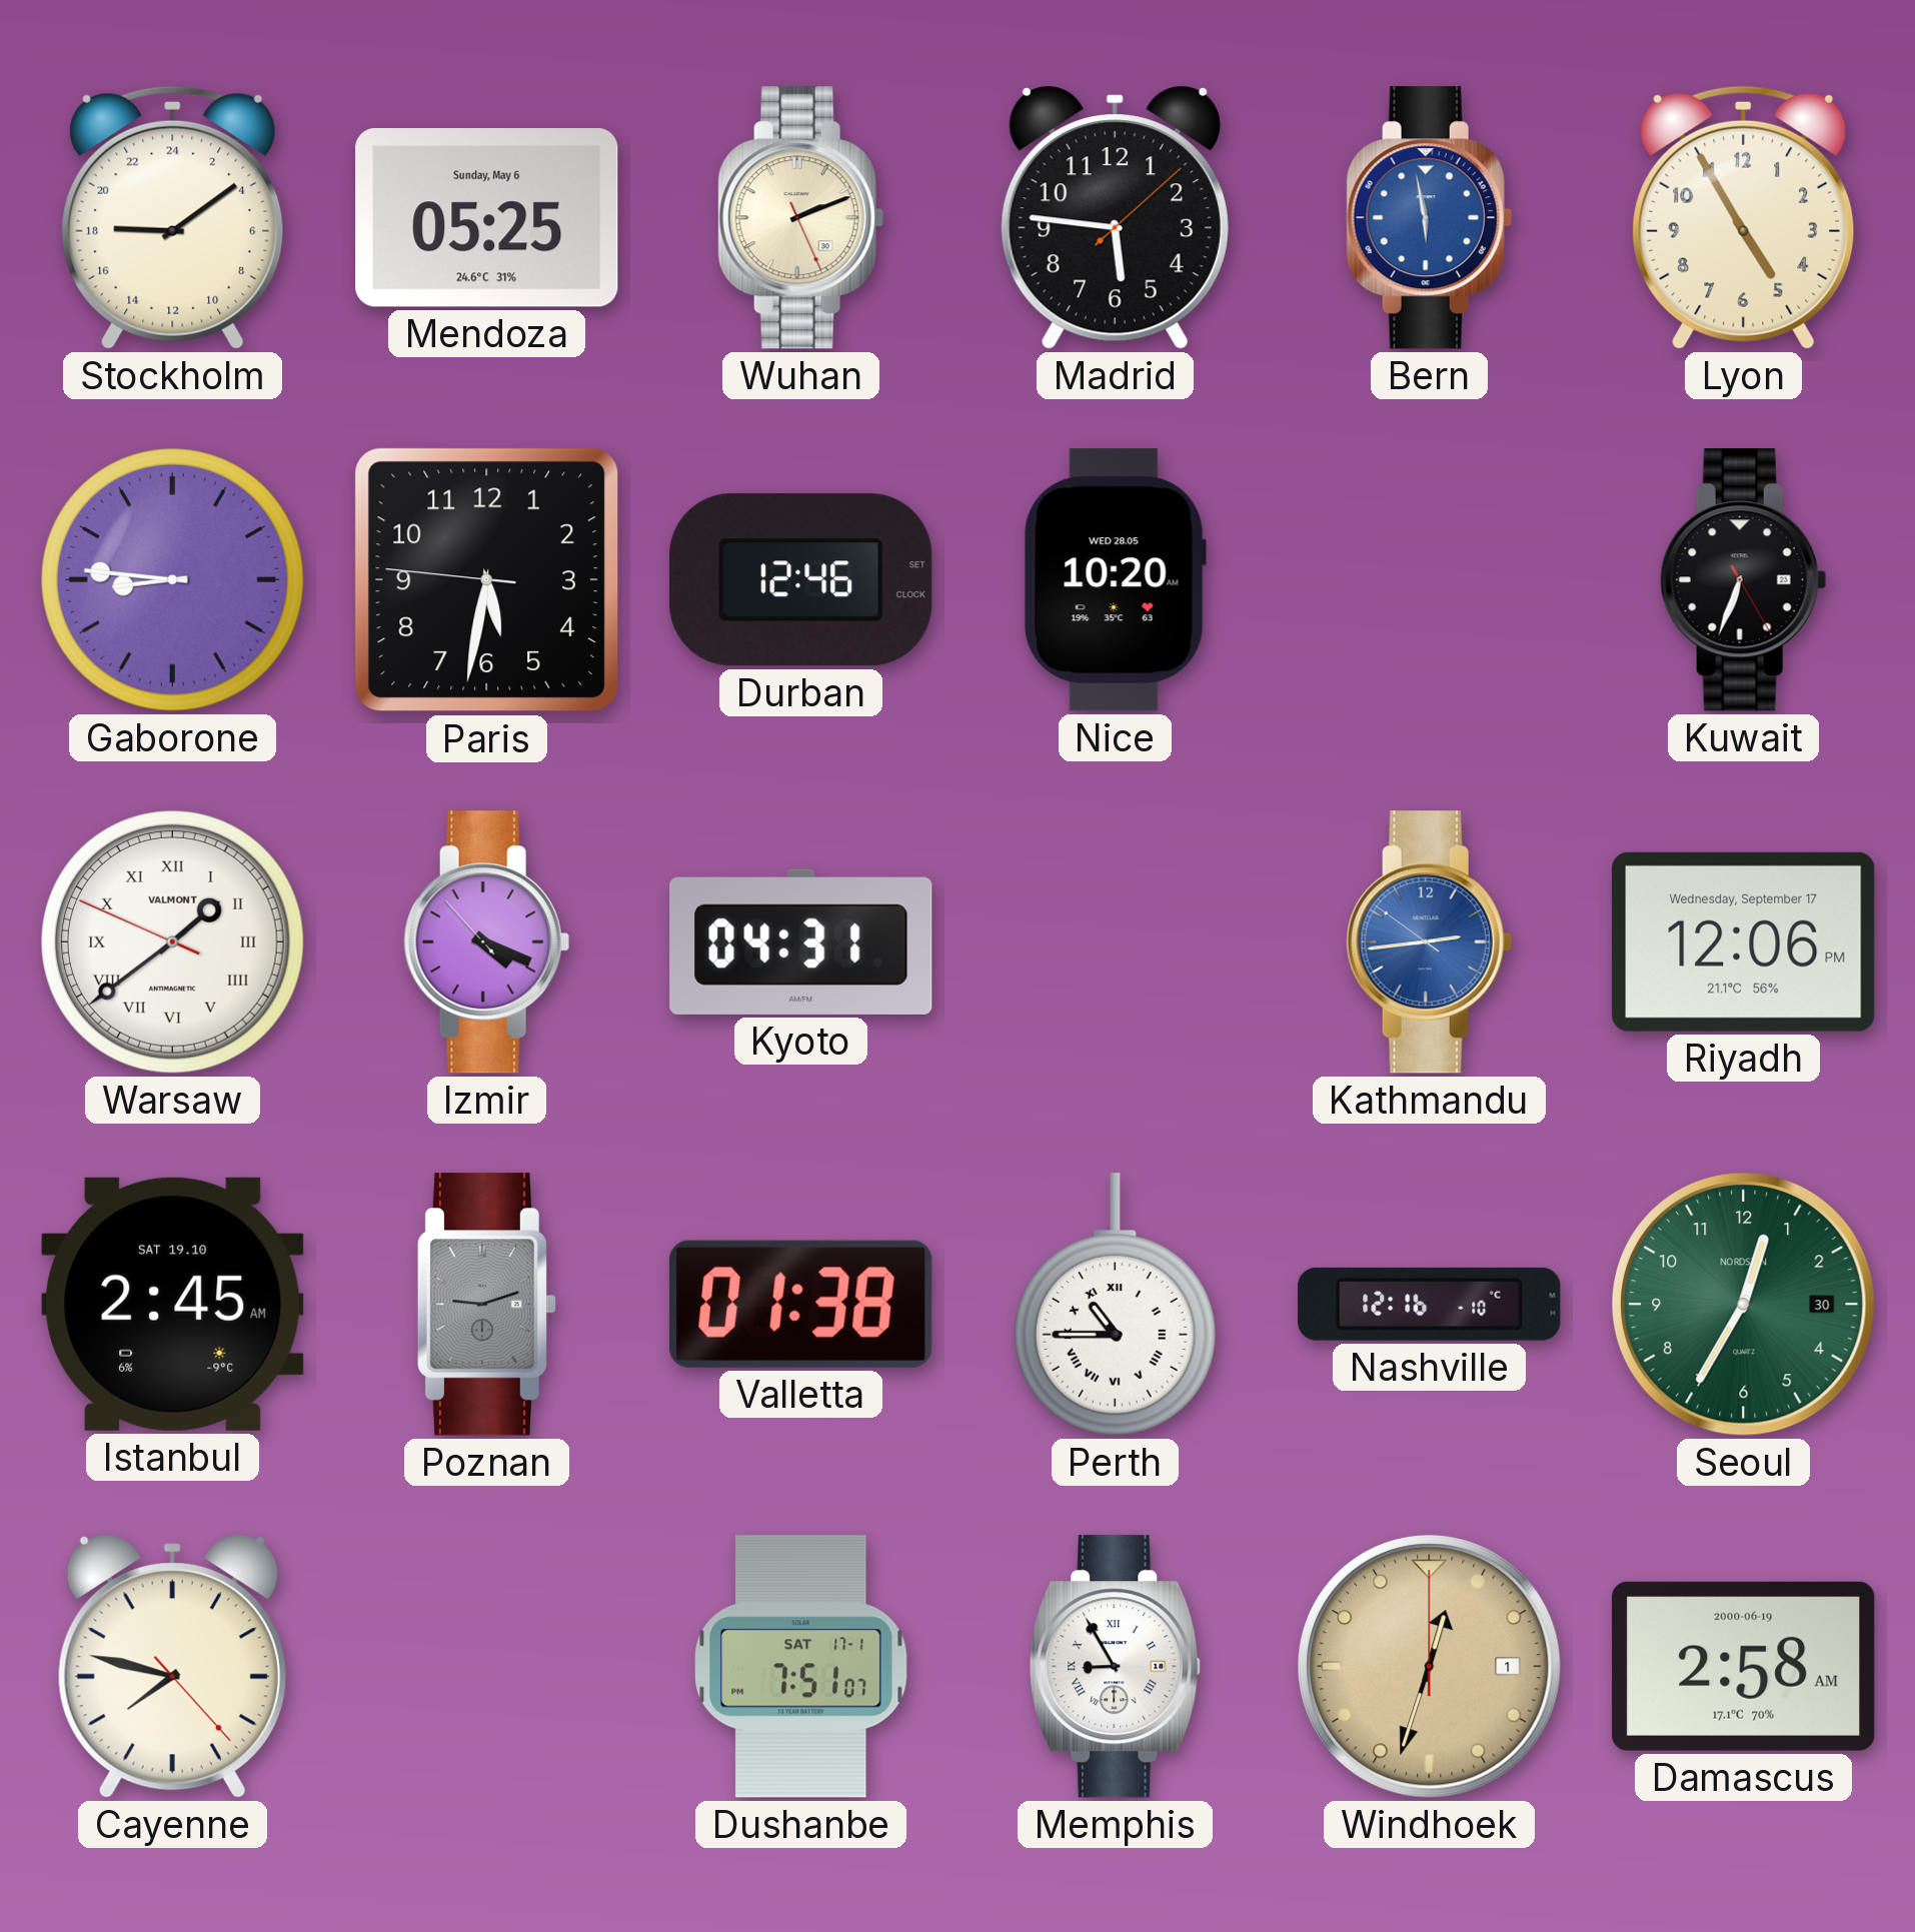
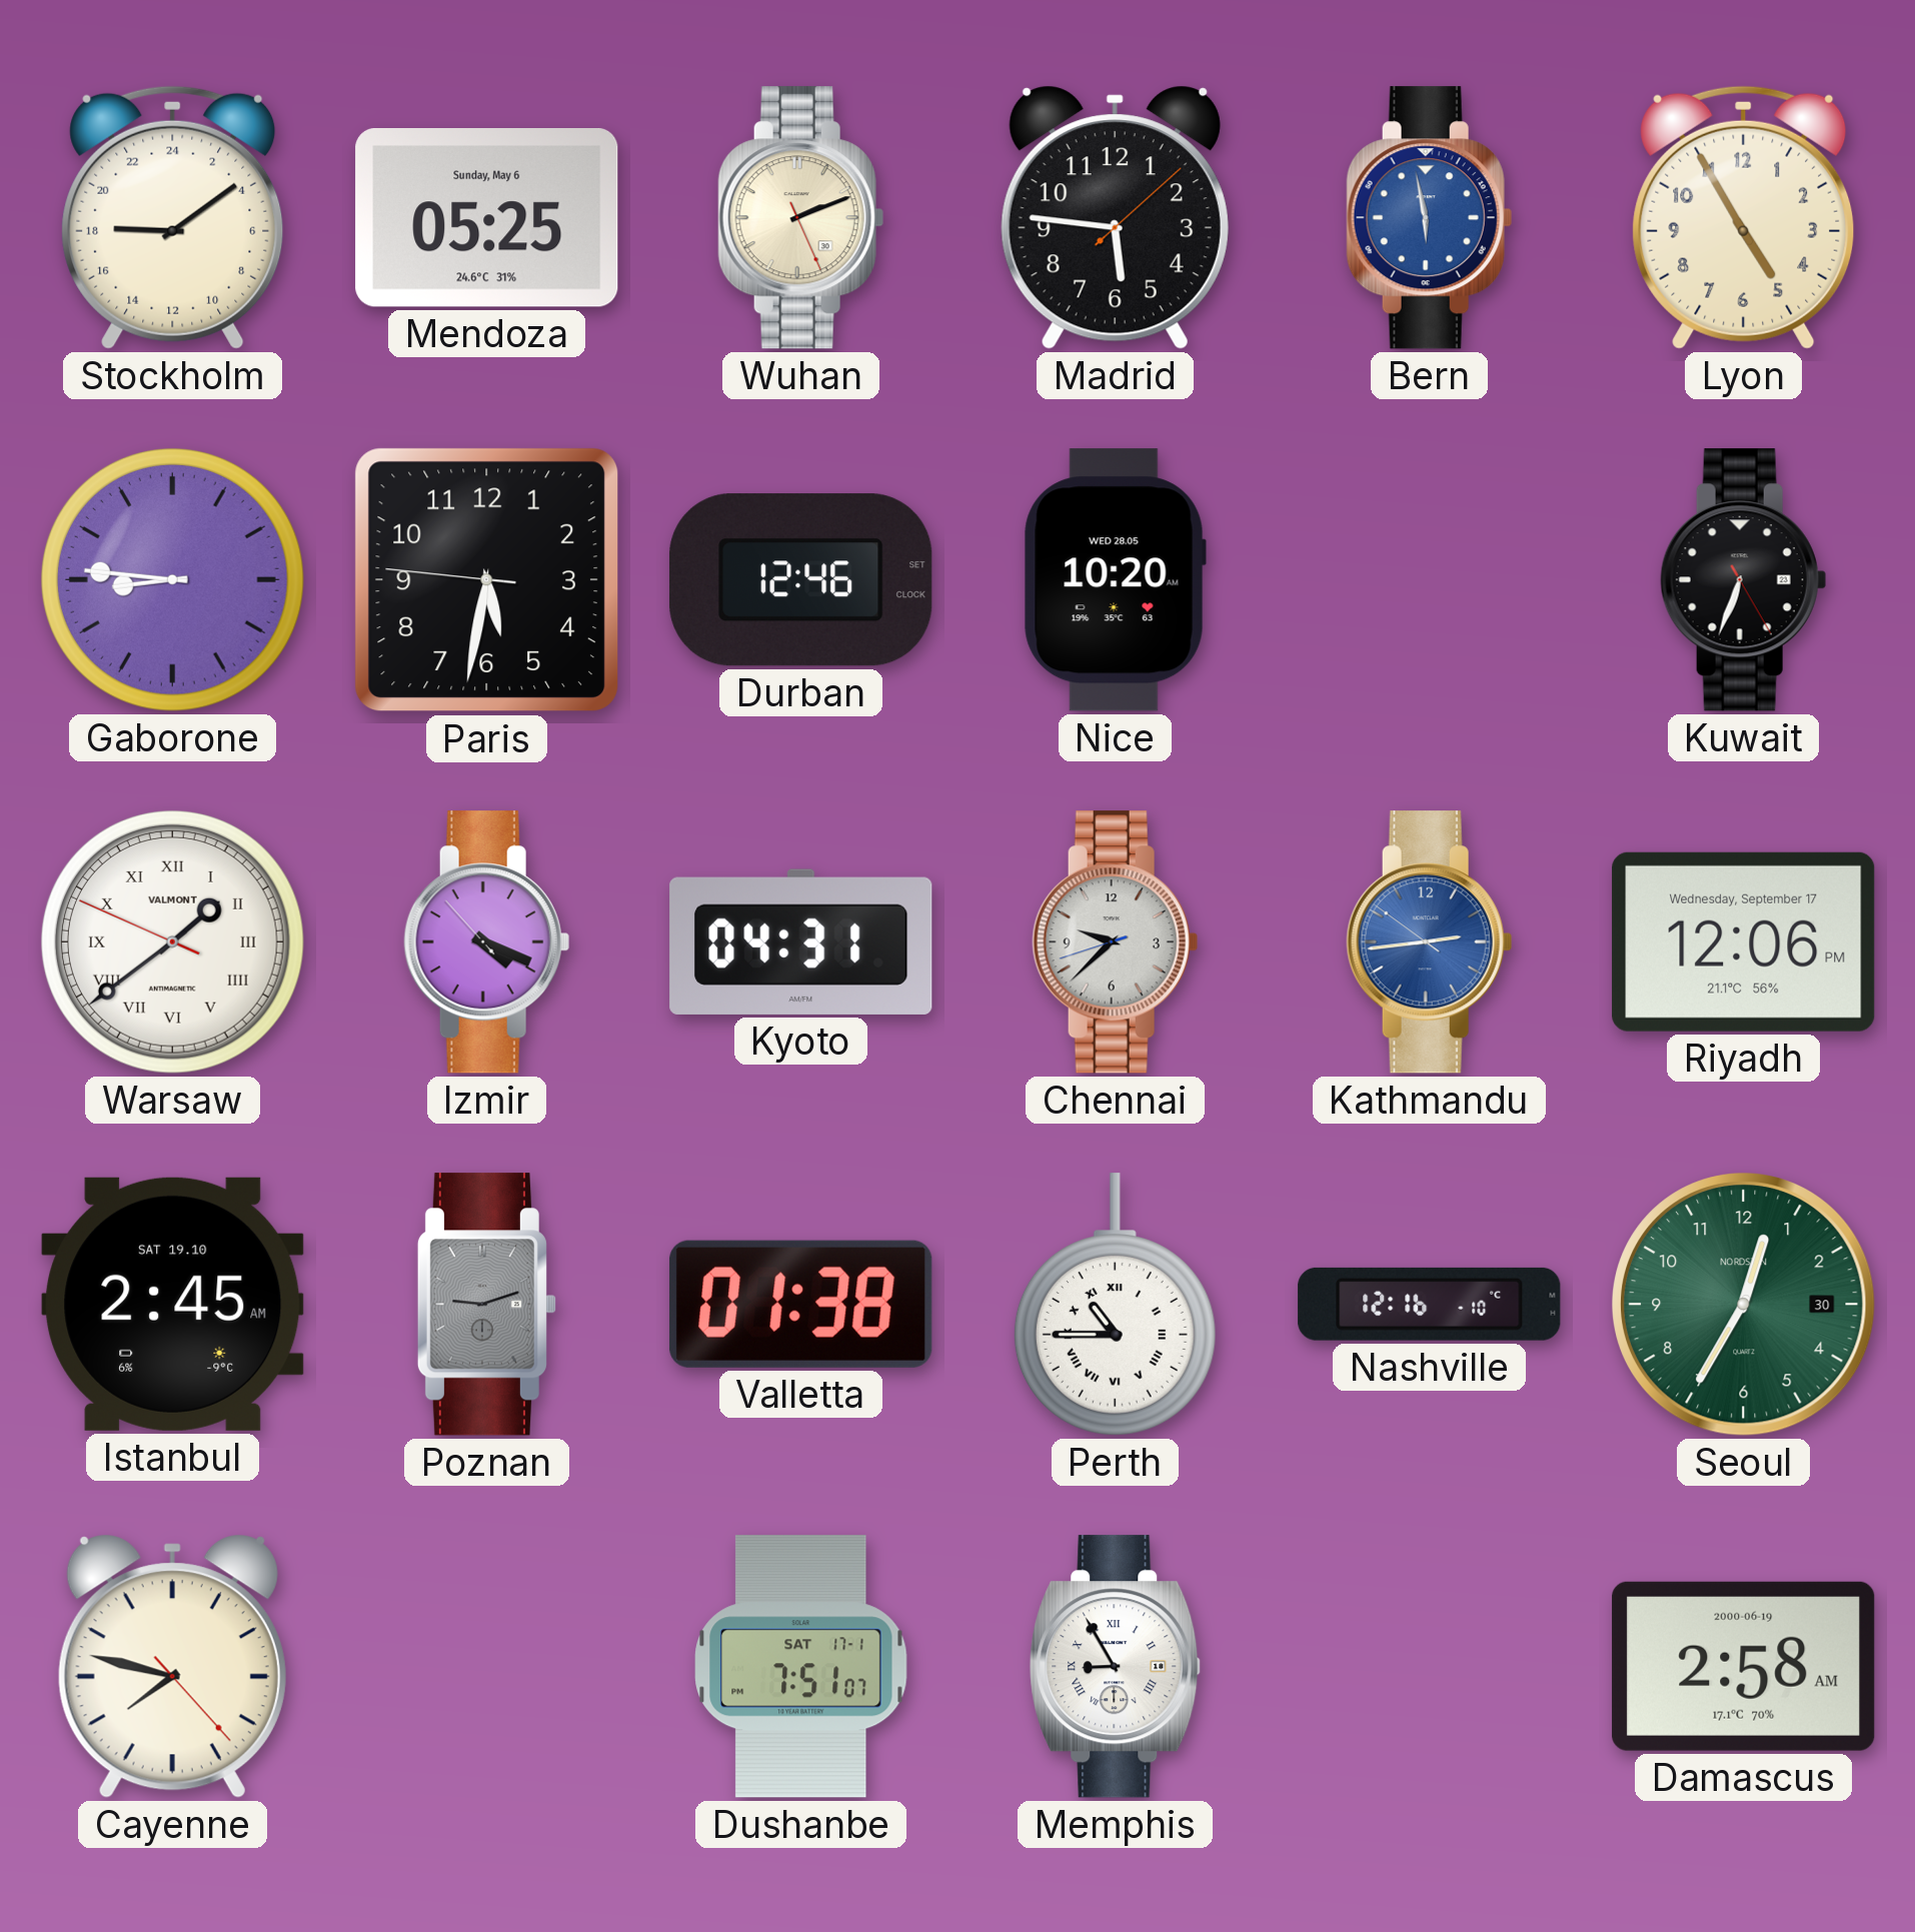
Chennai: none -> 9:37
Windhoek: 12:33 -> none
